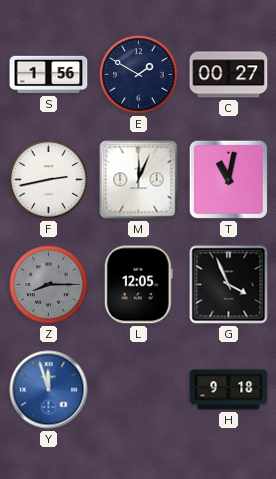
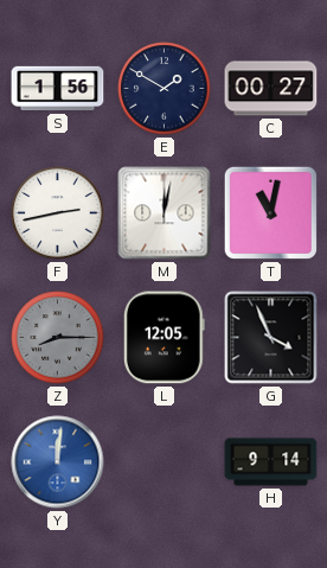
M: 12:04 -> 12:02
Y: 11:57 -> 12:01
H: 9:18 -> 9:14
